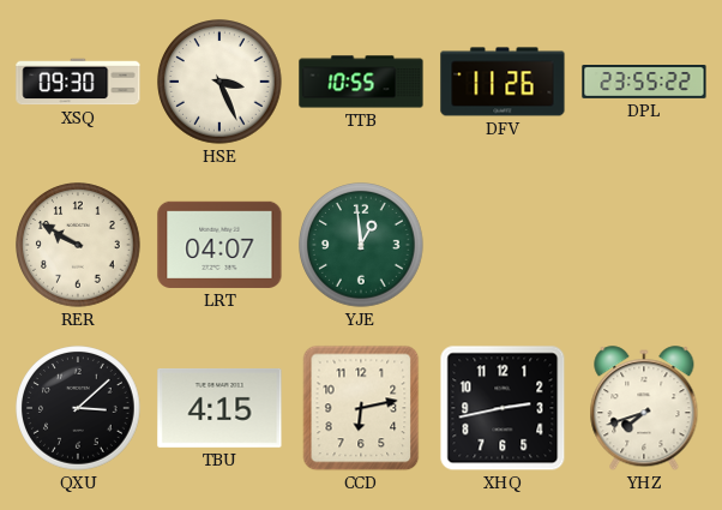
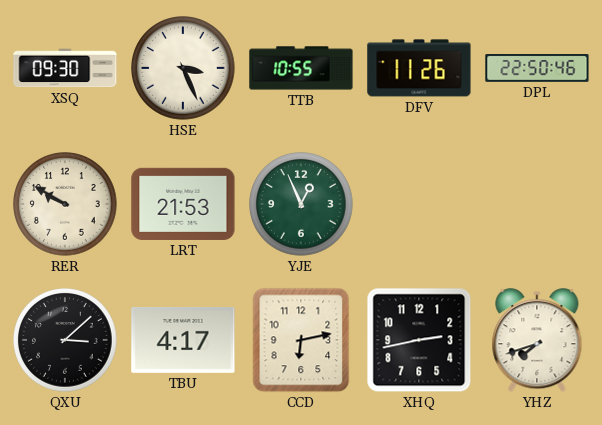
DPL: 23:55 -> 22:50
LRT: 04:07 -> 21:53
YJE: 12:59 -> 12:56
TBU: 4:15 -> 4:17
